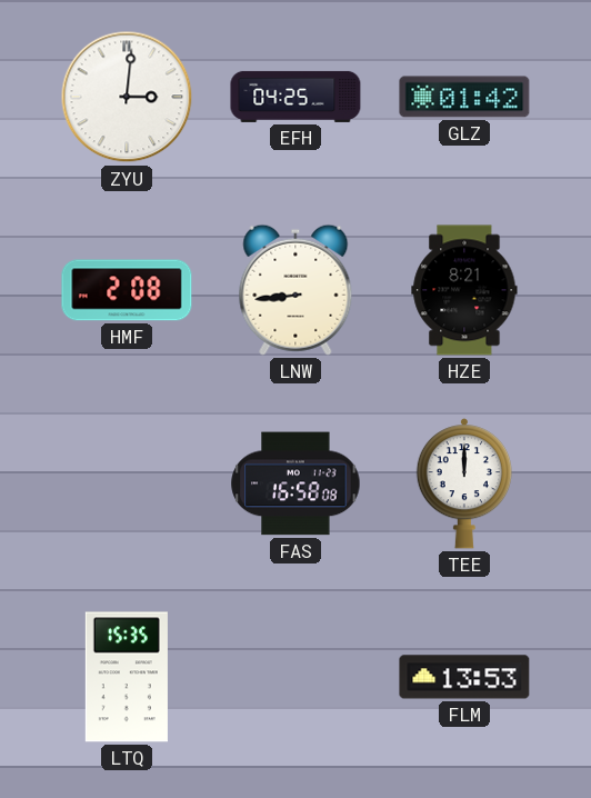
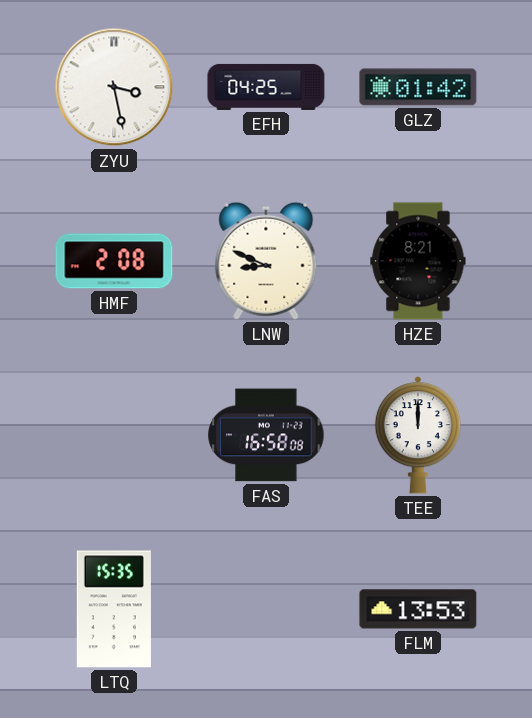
ZYU: 3:01 -> 3:28
LNW: 8:44 -> 8:49
